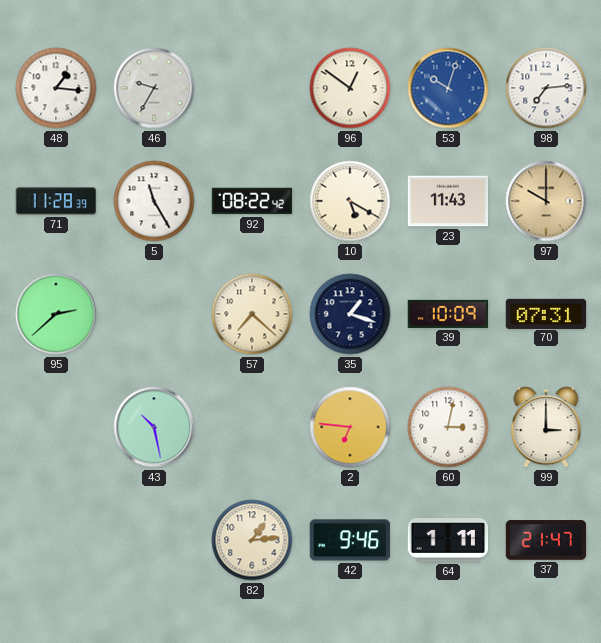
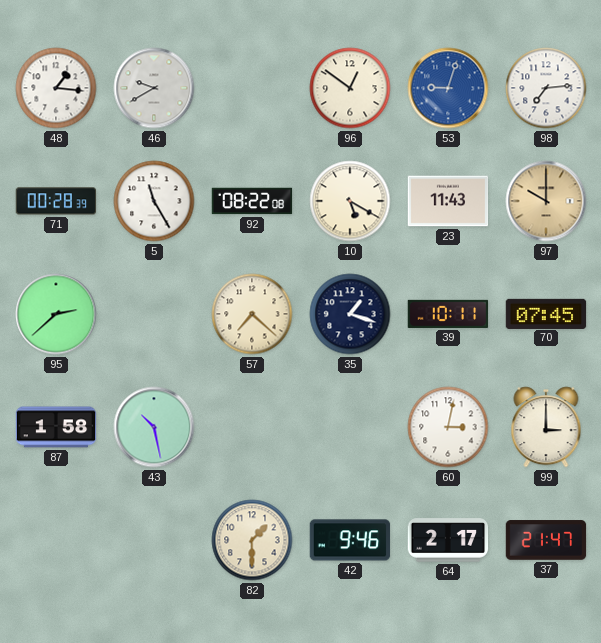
46: 9:35 -> 9:40
53: 10:03 -> 9:03
71: 11:28 -> 00:28
92: 08:22:42 -> 08:22:08
39: 10:09 -> 10:11
70: 07:31 -> 07:45
87: none -> 1:58
2: 6:46 -> none
82: 1:14 -> 1:30
64: 1:11 -> 2:17
